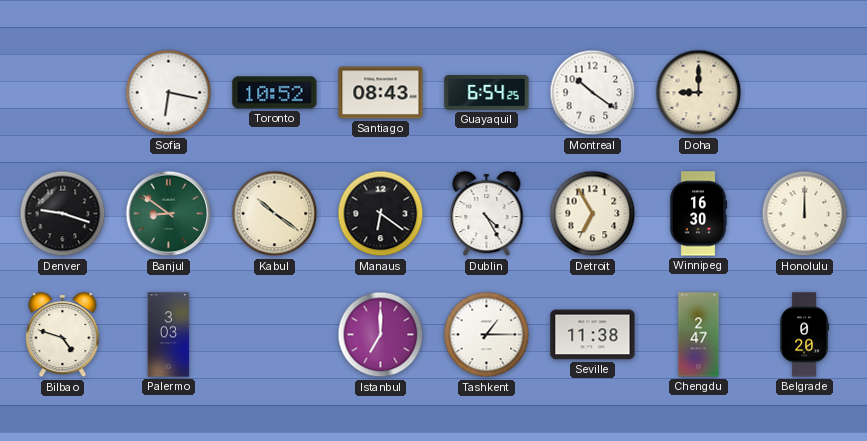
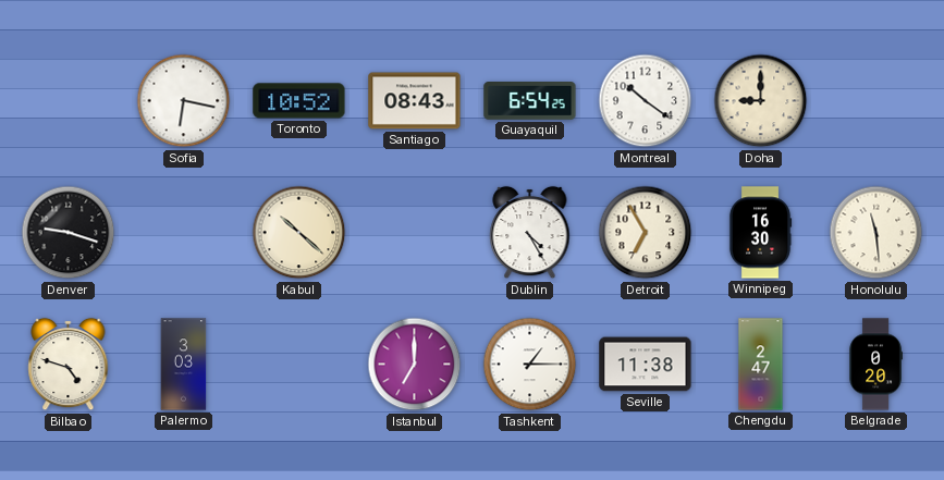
Banjul: 8:51 -> none
Kabul: 10:21 -> 10:22
Manaus: 6:21 -> none
Honolulu: 12:00 -> 11:29
